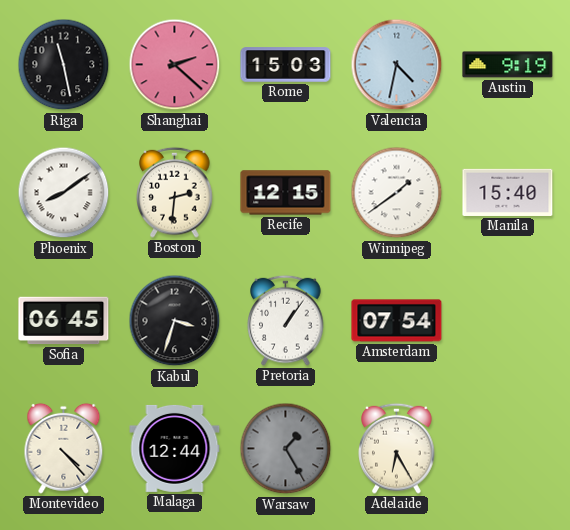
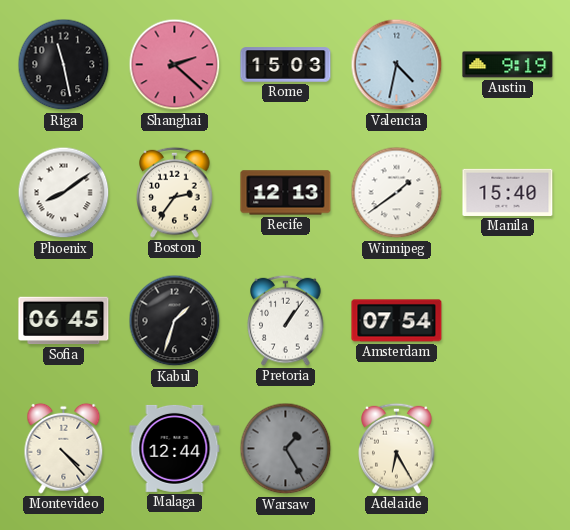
Boston: 2:31 -> 2:36
Recife: 12:15 -> 12:13
Kabul: 3:33 -> 1:33
